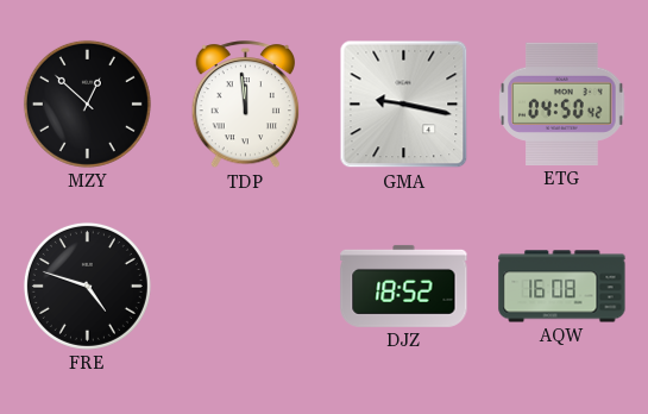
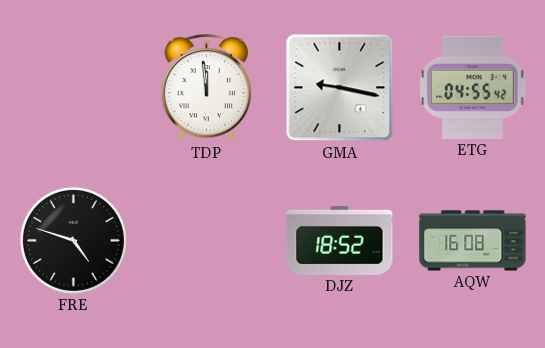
MZY: 12:52 -> none
ETG: 04:50 -> 04:55
